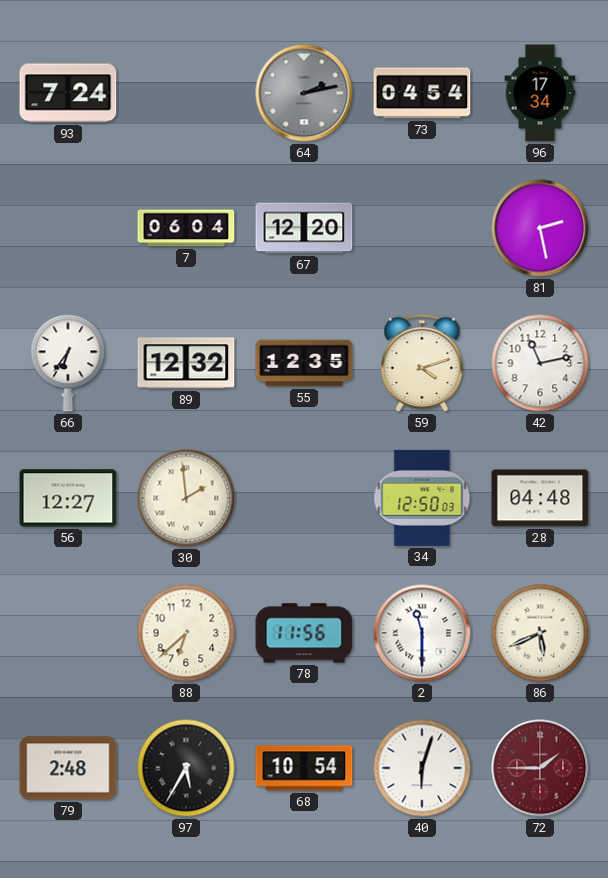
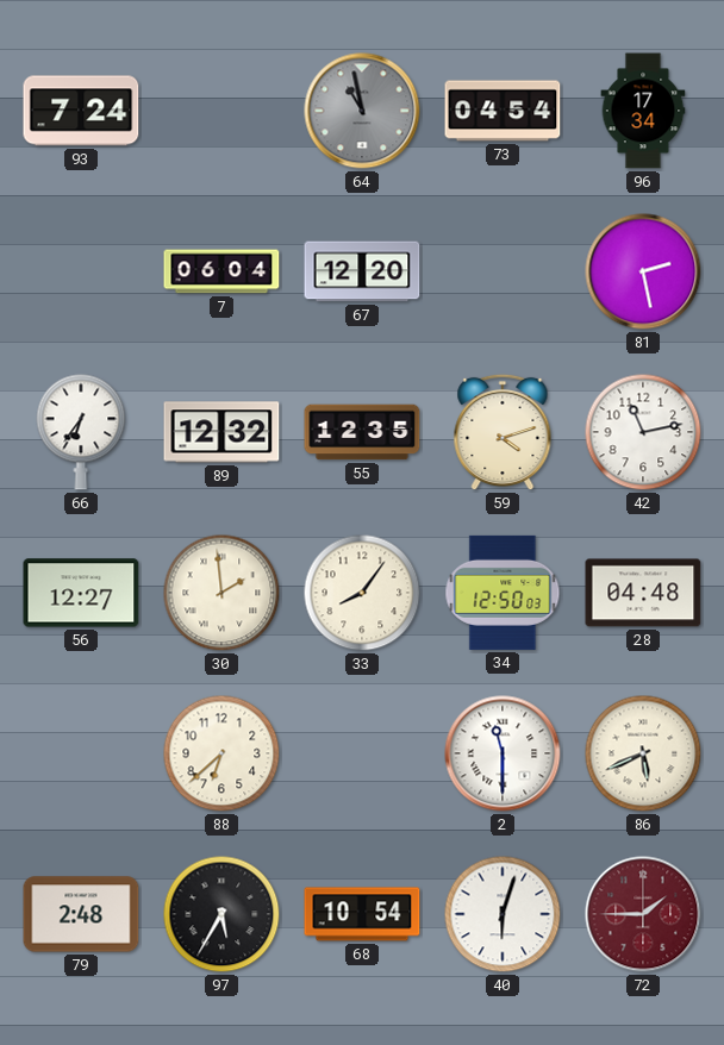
64: 2:13 -> 10:58
33: none -> 8:06
78: 11:56 -> none
